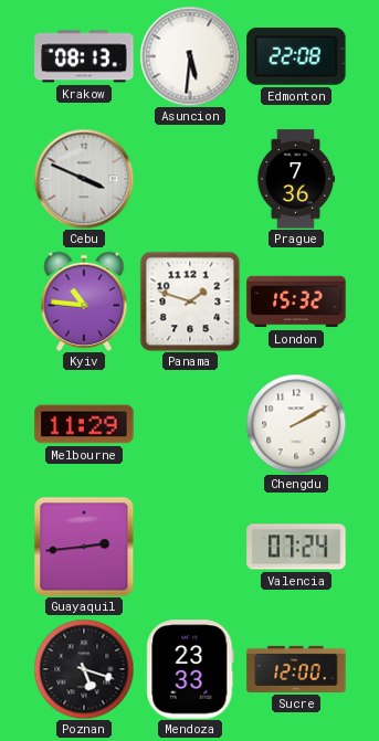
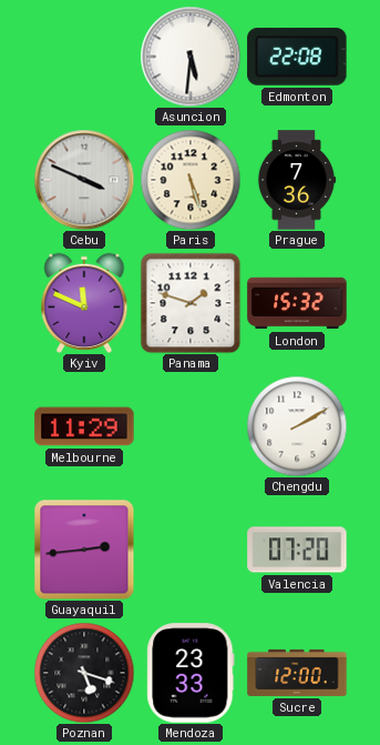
Krakow: 08:13 -> none
Paris: none -> 5:27
Kyiv: 10:46 -> 11:49
Valencia: 07:24 -> 07:20
